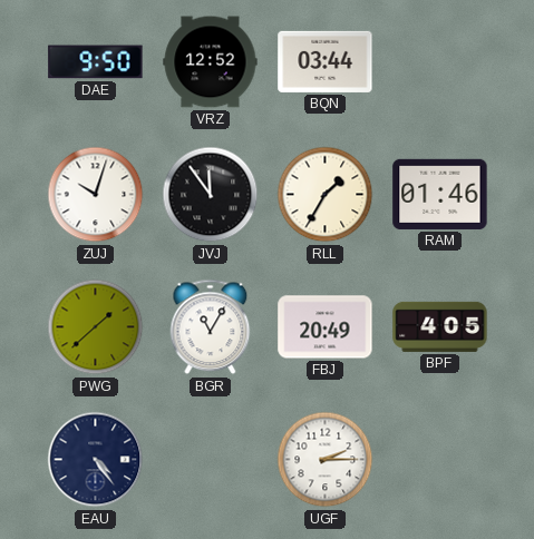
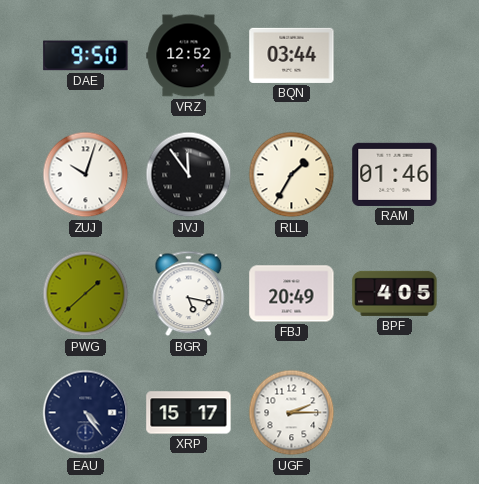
BGR: 11:05 -> 5:17
XRP: none -> 15:17
